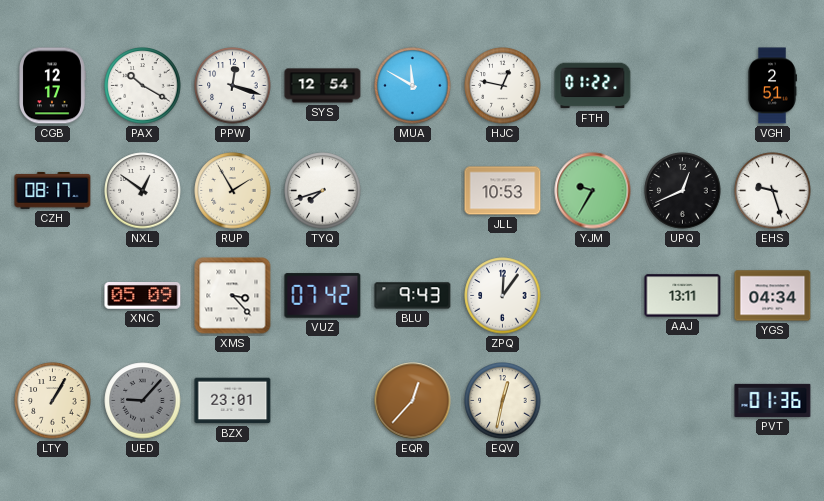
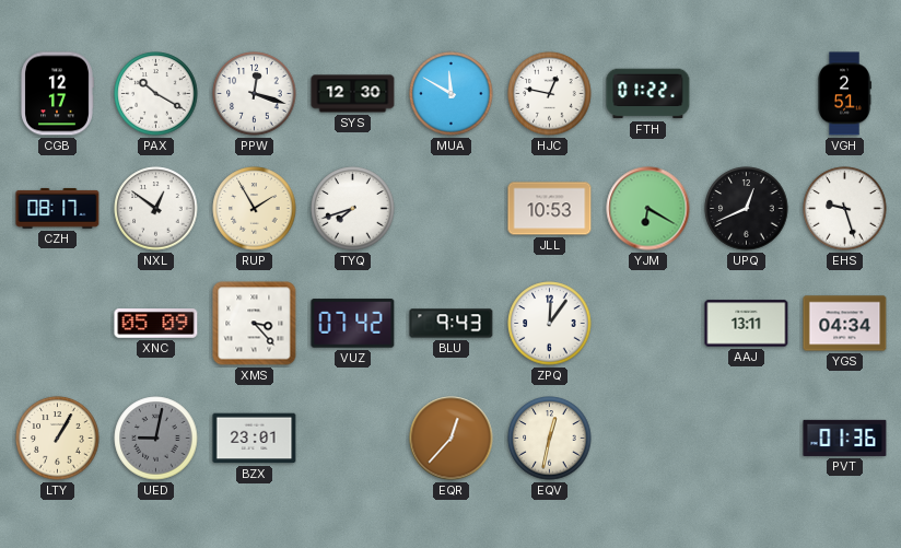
SYS: 12:54 -> 12:30
YJM: 9:35 -> 6:20
UED: 9:07 -> 9:02
